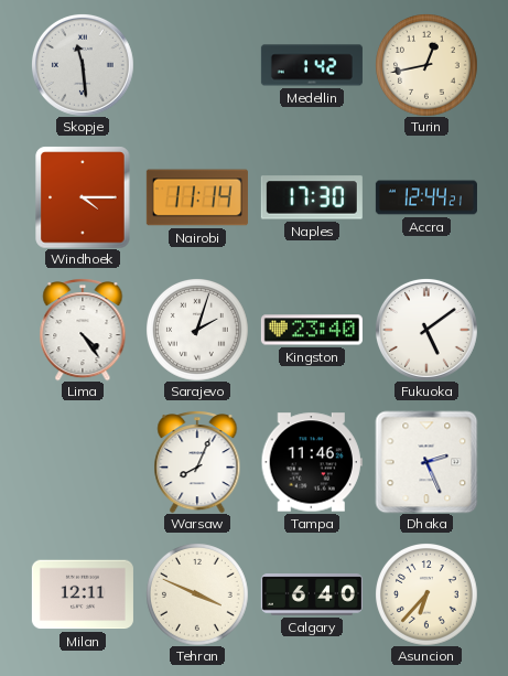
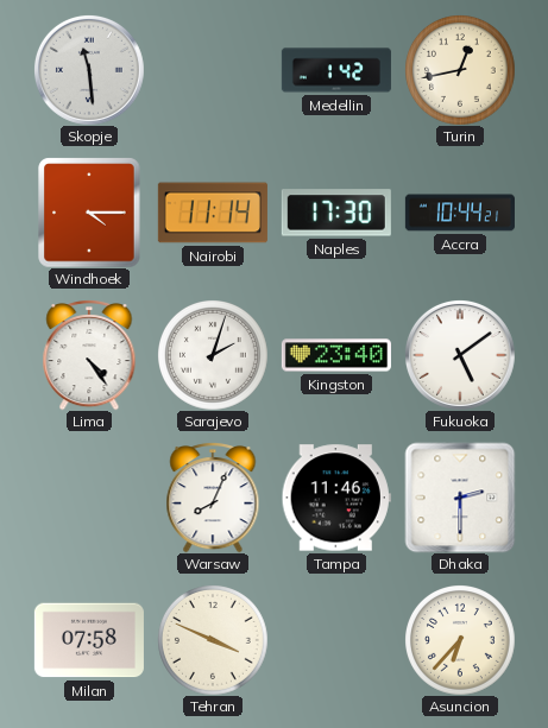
Accra: 12:44 -> 10:44
Dhaka: 2:26 -> 2:30
Milan: 12:11 -> 07:58
Calgary: 6:40 -> none
